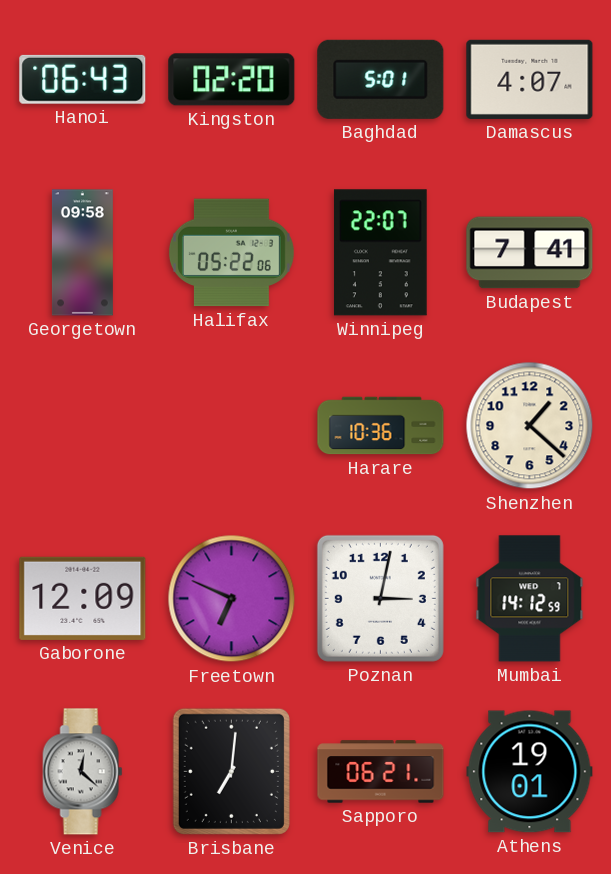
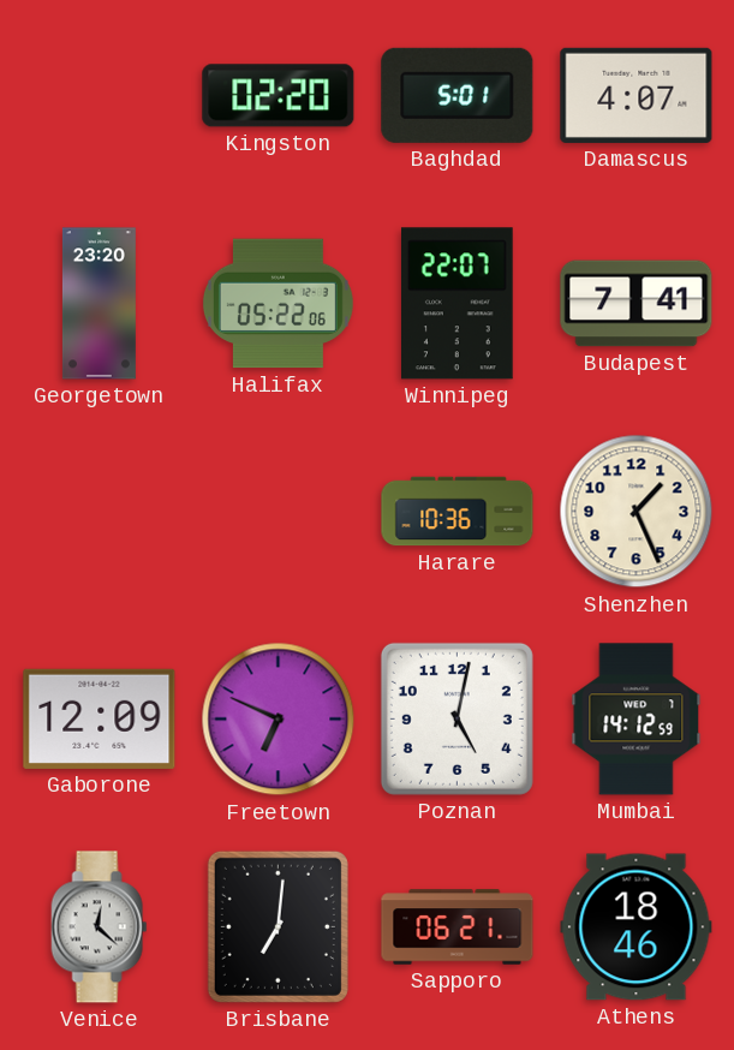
Hanoi: 06:43 -> none
Georgetown: 09:58 -> 23:20
Shenzhen: 1:22 -> 1:26
Poznan: 3:02 -> 5:02
Athens: 19:01 -> 18:46
